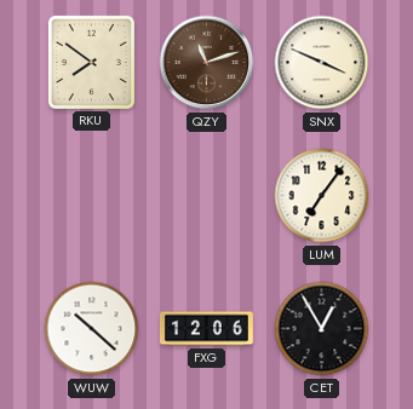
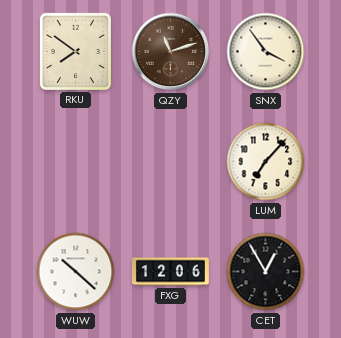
SNX: 3:49 -> 3:54
LUM: 7:06 -> 7:07
